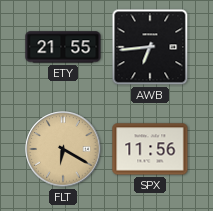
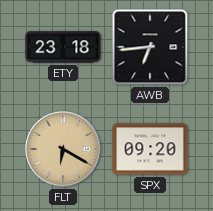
ETY: 21:55 -> 23:18
SPX: 11:56 -> 09:20
